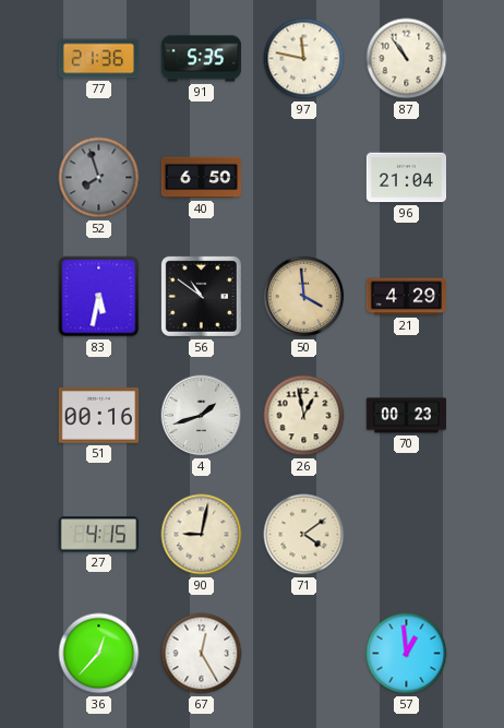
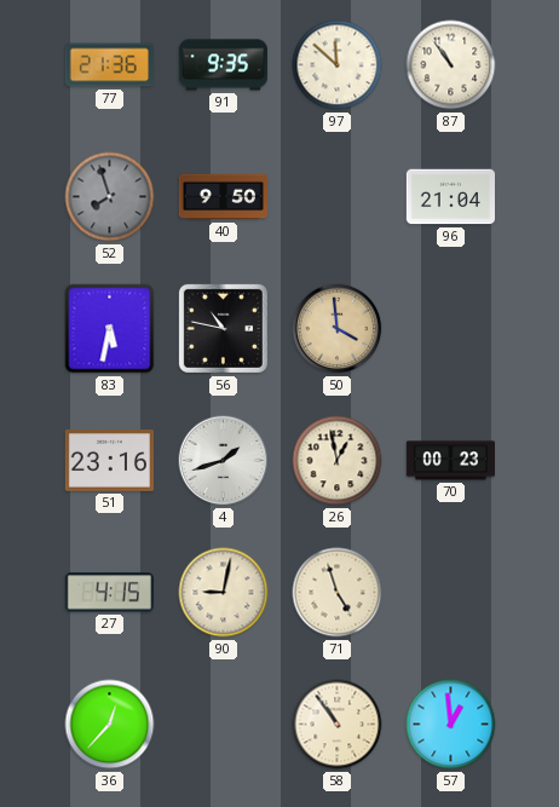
91: 5:35 -> 9:35
97: 11:47 -> 11:52
40: 6:50 -> 9:50
56: 10:51 -> 10:47
21: 4:29 -> none
51: 00:16 -> 23:16
71: 4:09 -> 4:57
67: 12:25 -> none
58: none -> 10:54
